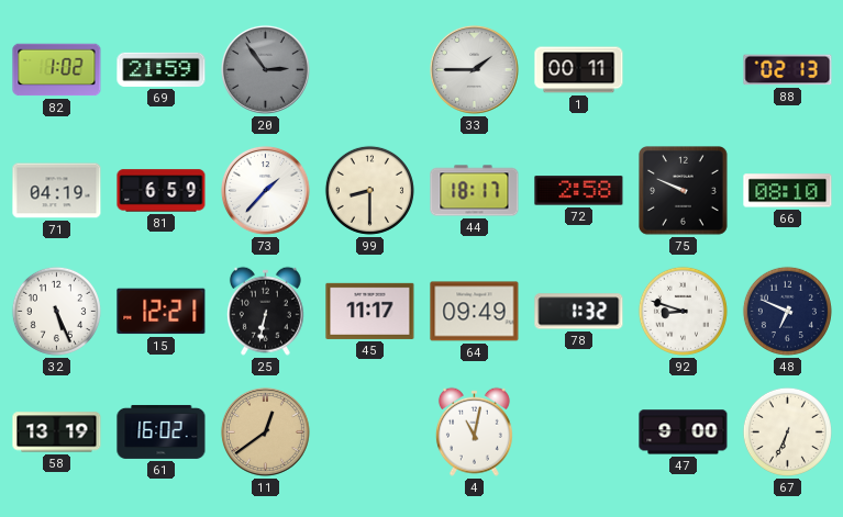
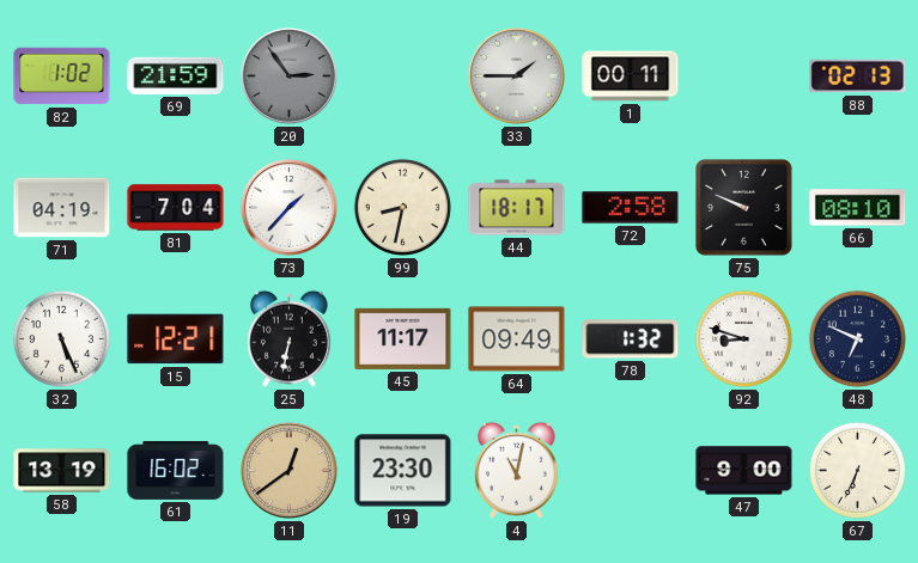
81: 6:59 -> 7:04
99: 8:30 -> 8:32
19: none -> 23:30
